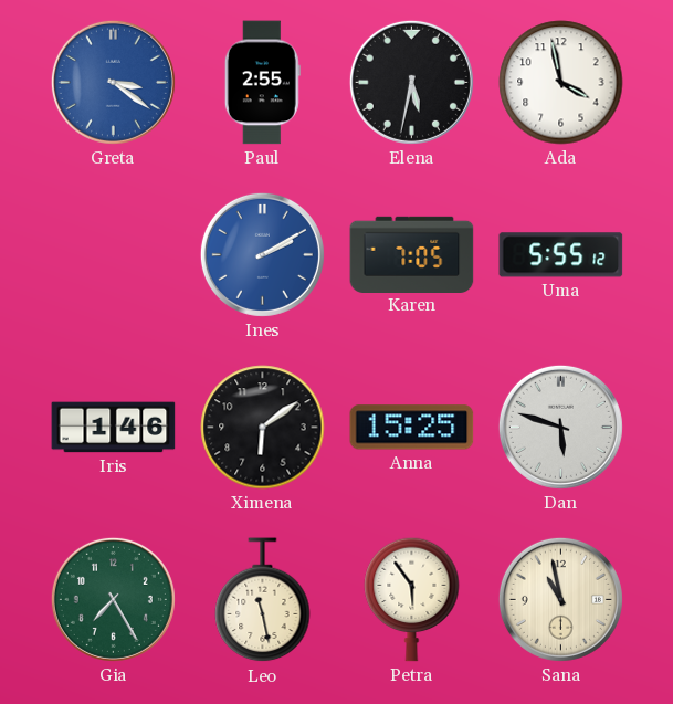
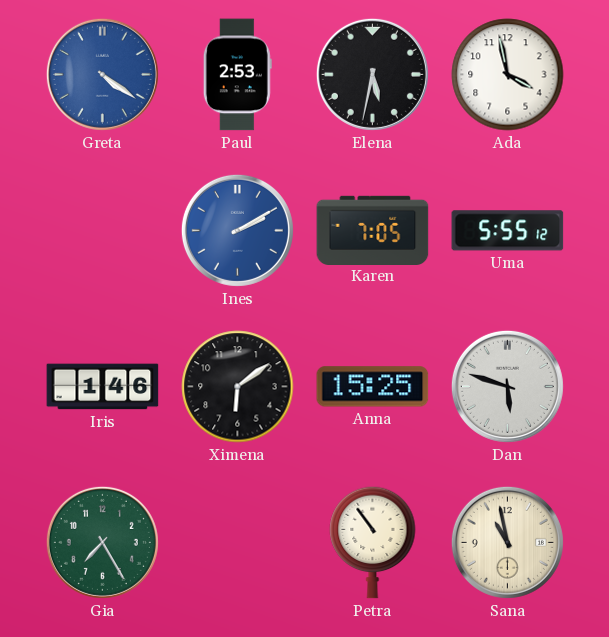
Greta: 3:21 -> 4:21
Paul: 2:55 -> 2:53
Leo: 11:28 -> none
Petra: 5:54 -> 10:54
